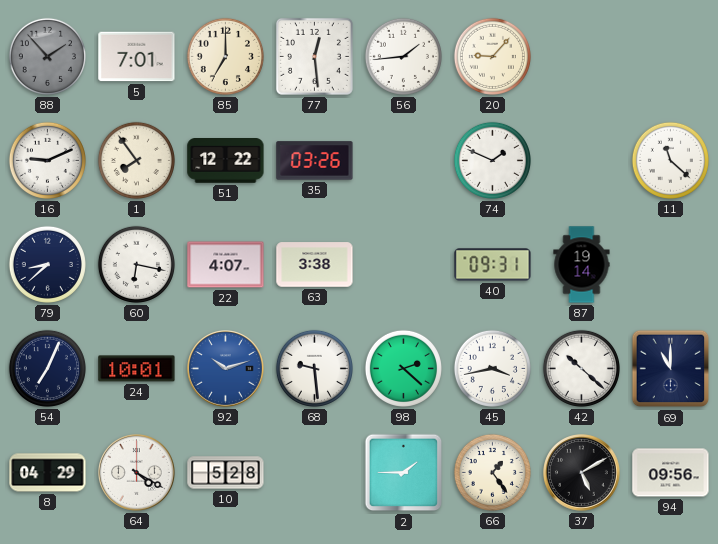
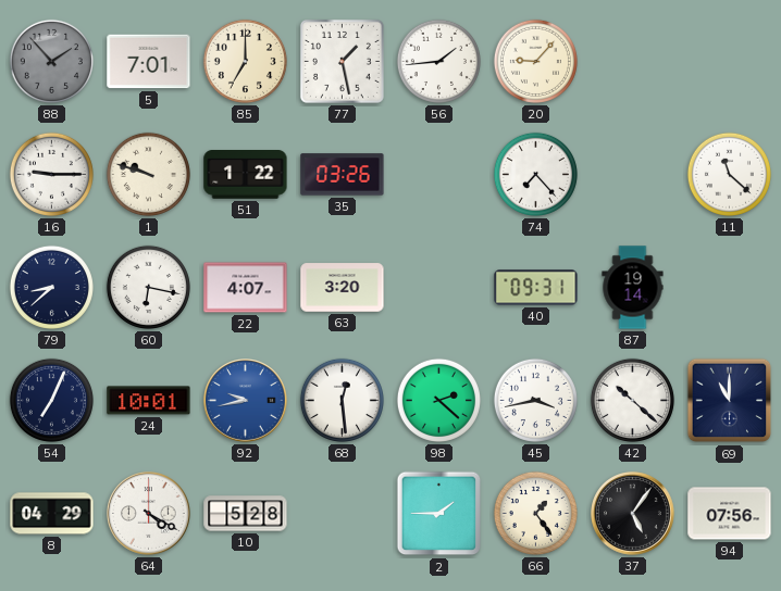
77: 12:29 -> 1:28
16: 9:11 -> 9:15
1: 7:54 -> 9:48
51: 12:22 -> 1:22
74: 1:49 -> 7:23
63: 3:38 -> 3:20
92: 10:12 -> 9:43
68: 9:29 -> 12:29
37: 5:10 -> 5:06
94: 09:56 -> 07:56
